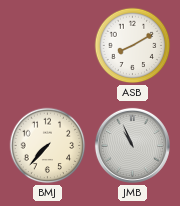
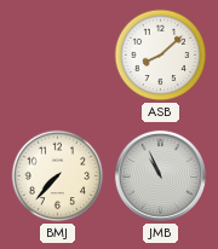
ASB: 8:10 -> 8:08
